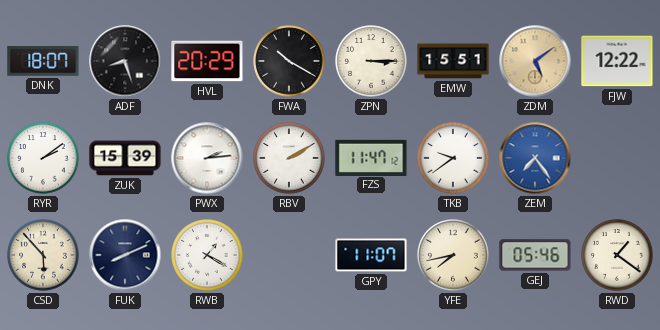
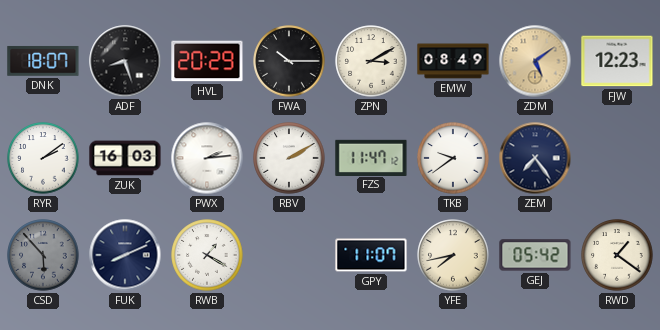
FWA: 10:20 -> 10:15
ZPN: 3:15 -> 3:10
EMW: 15:51 -> 08:49
FJW: 12:22 -> 12:23
ZUK: 15:39 -> 16:03
ZEM dial: blue -> navy
CSD dial: cream -> grey
GEJ: 05:46 -> 05:42
